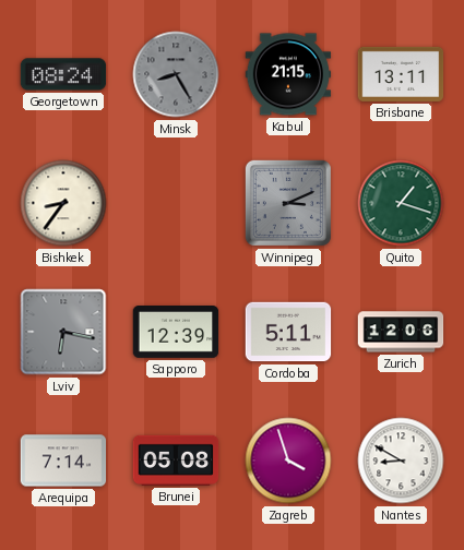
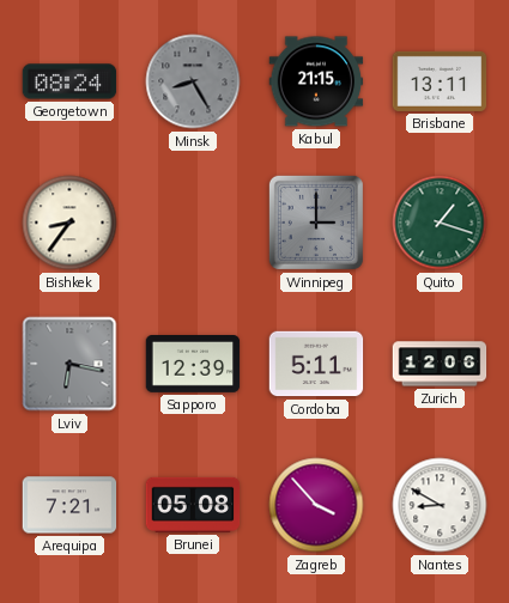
Winnipeg: 3:11 -> 3:00
Arequipa: 7:14 -> 7:21
Zagreb: 3:57 -> 3:53
